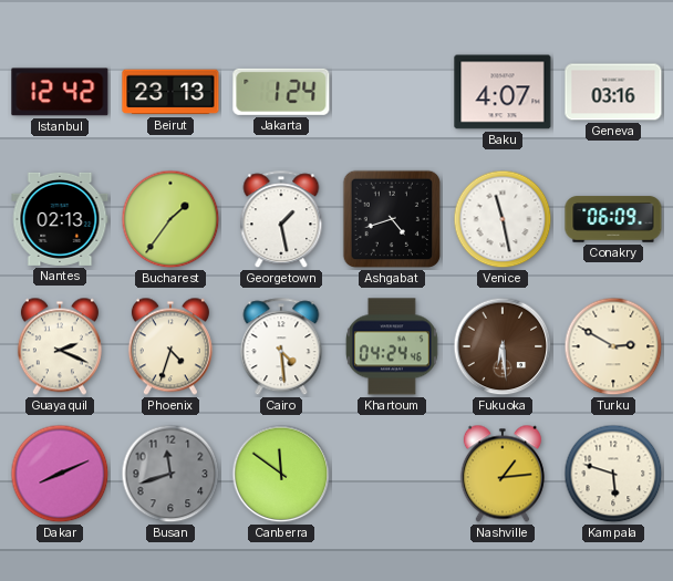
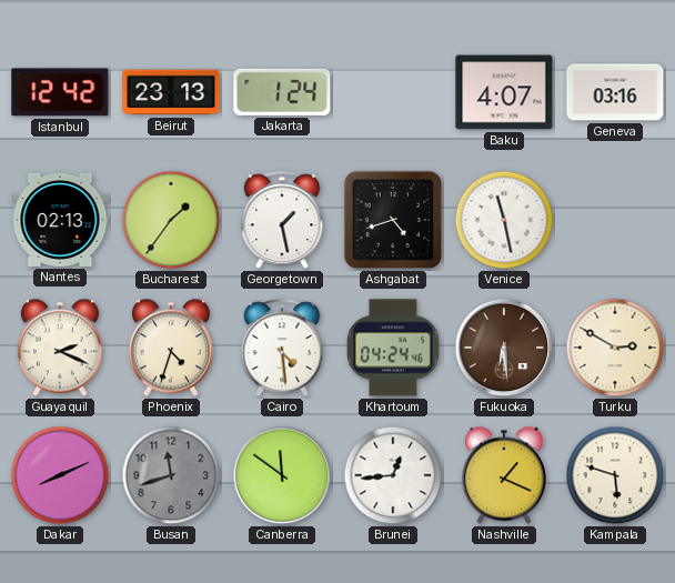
Conakry: 06:09 -> none
Brunei: none -> 12:44
Nashville: 1:14 -> 1:19
